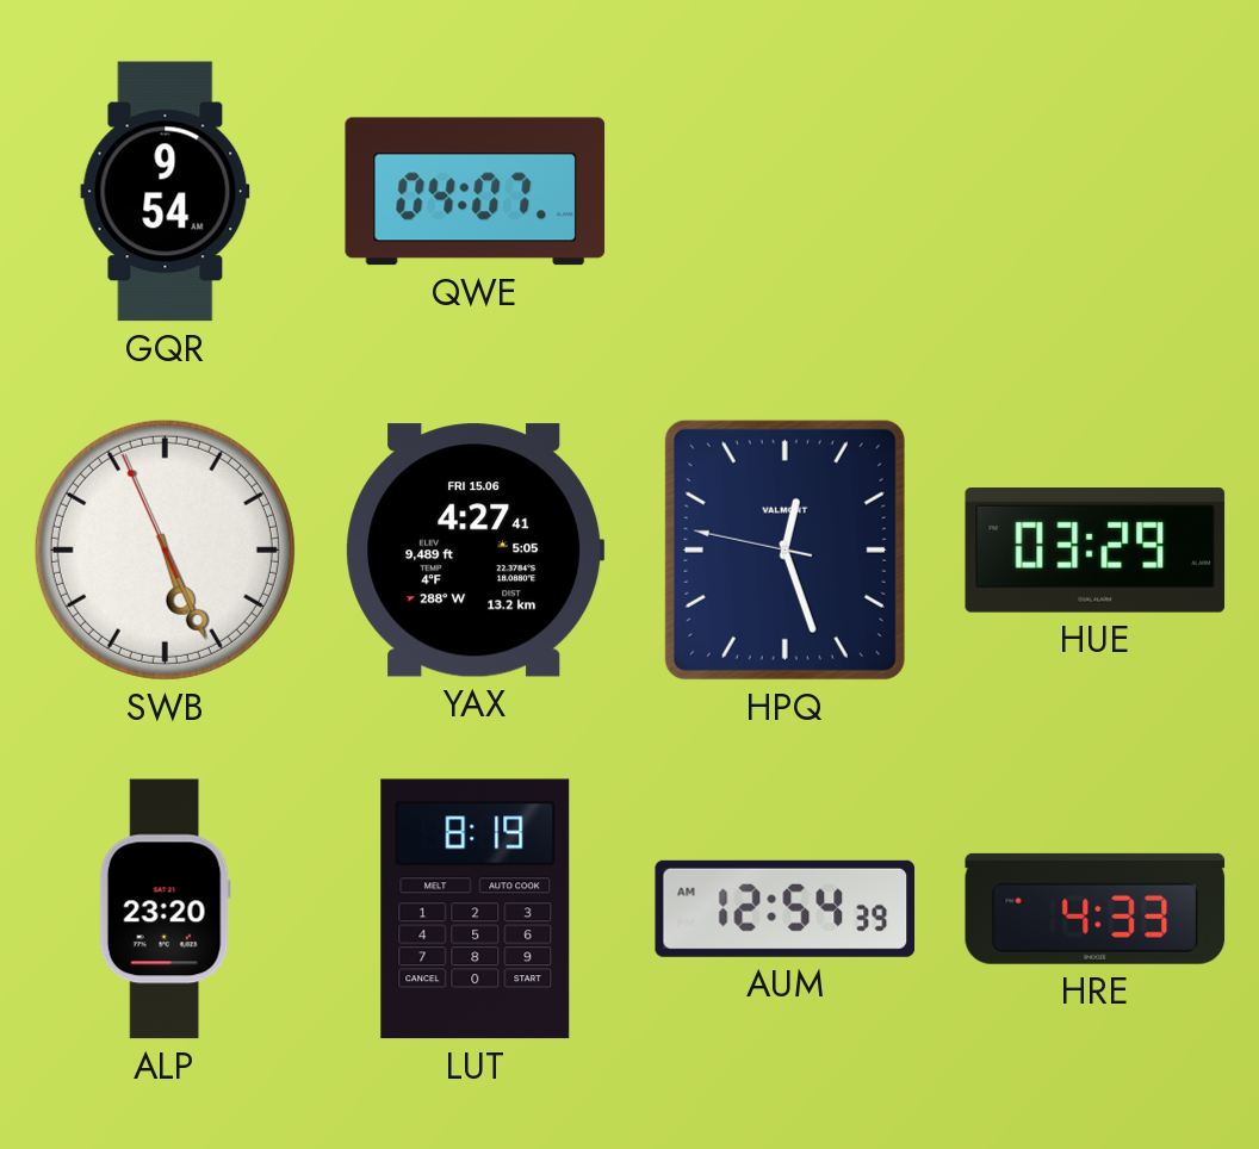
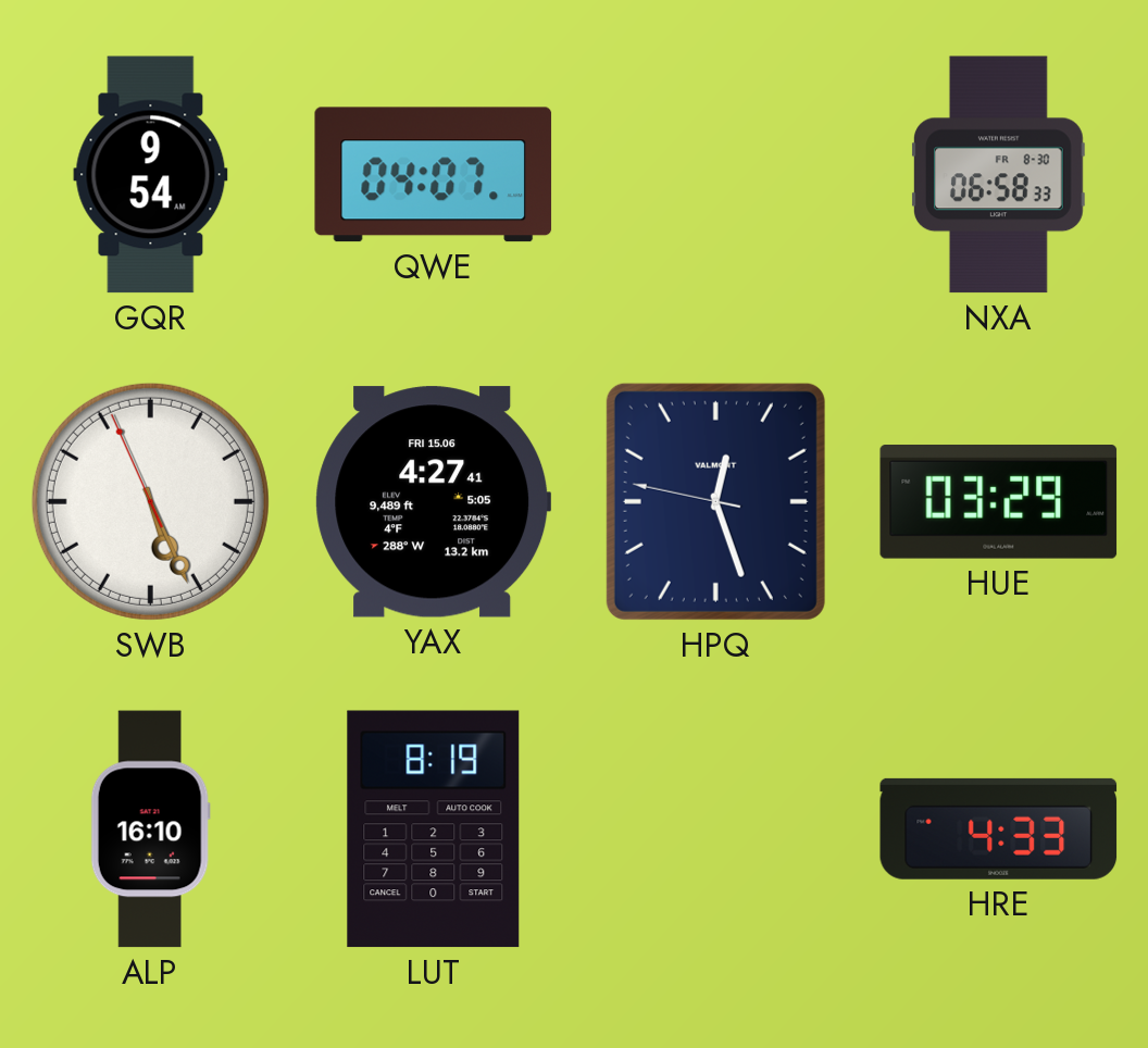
NXA: none -> 06:58
ALP: 23:20 -> 16:10
AUM: 12:54 -> none
